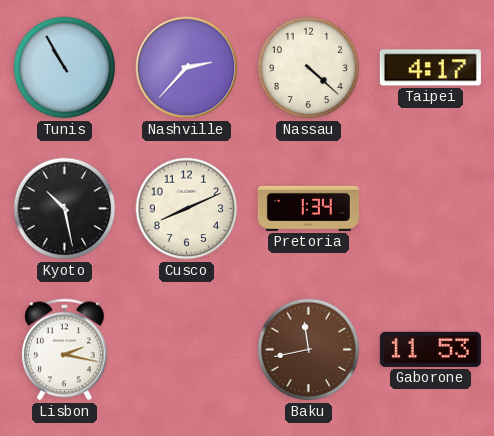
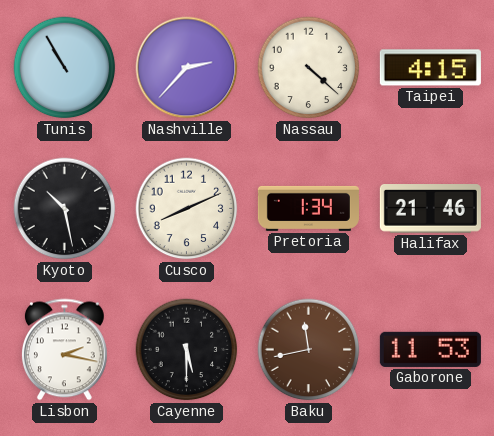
Taipei: 4:17 -> 4:15
Halifax: none -> 21:46
Cayenne: none -> 5:30
